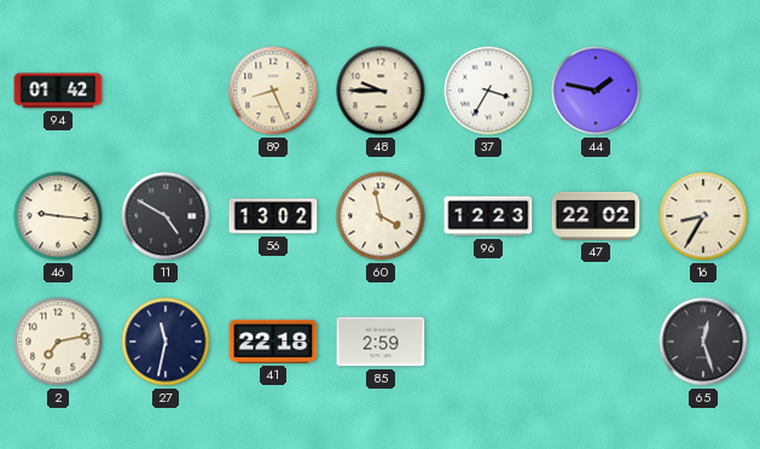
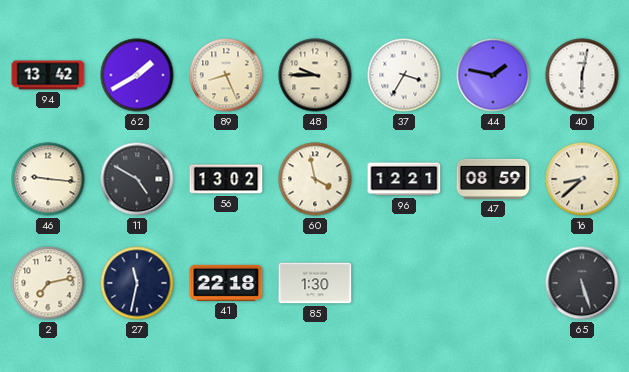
94: 01:42 -> 13:42
62: none -> 1:40
40: none -> 6:02
96: 12:23 -> 12:21
47: 22:02 -> 08:59
16: 8:35 -> 8:38
85: 2:59 -> 1:30
65: 12:27 -> 5:27
